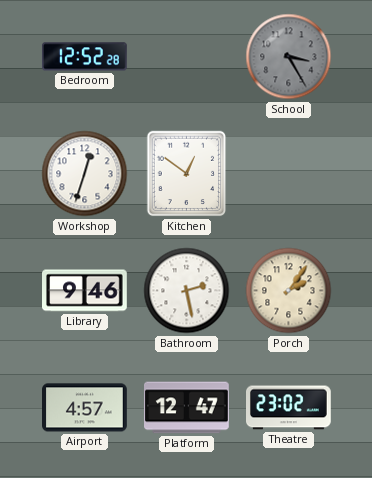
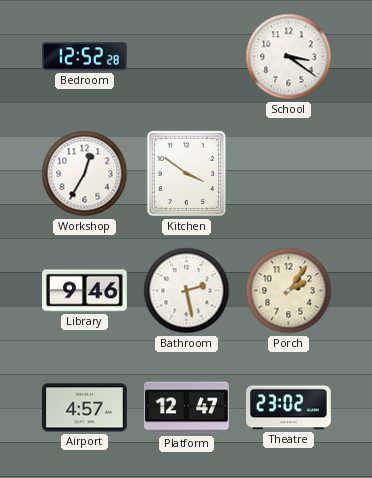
School: 3:25 -> 3:21
School dial: grey -> white
Workshop: 12:33 -> 12:35
Kitchen: 12:51 -> 3:51
